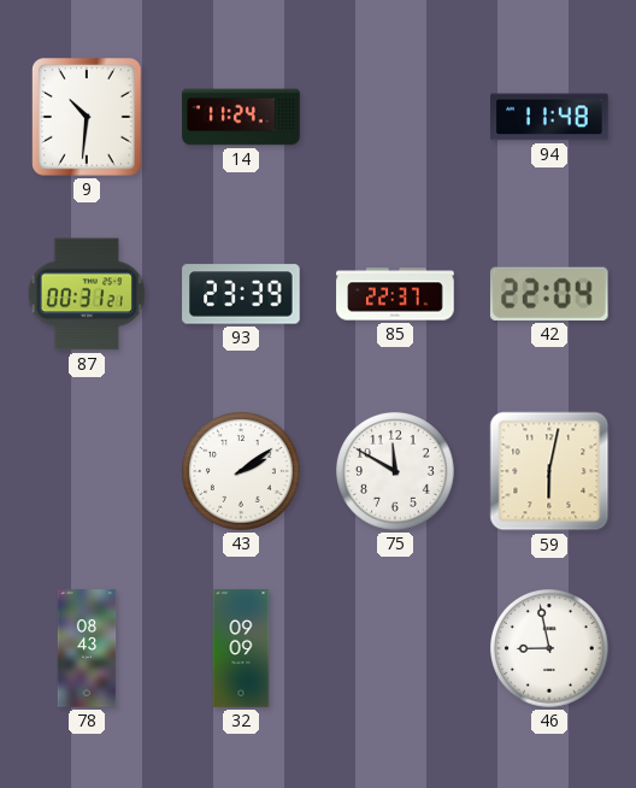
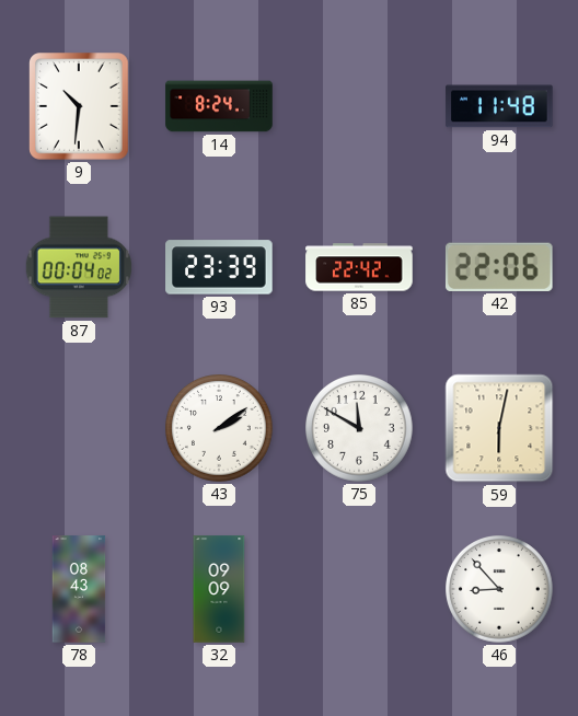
14: 11:24 -> 8:24
87: 00:31 -> 00:04
85: 22:37 -> 22:42
42: 22:04 -> 22:06
46: 8:58 -> 8:53
